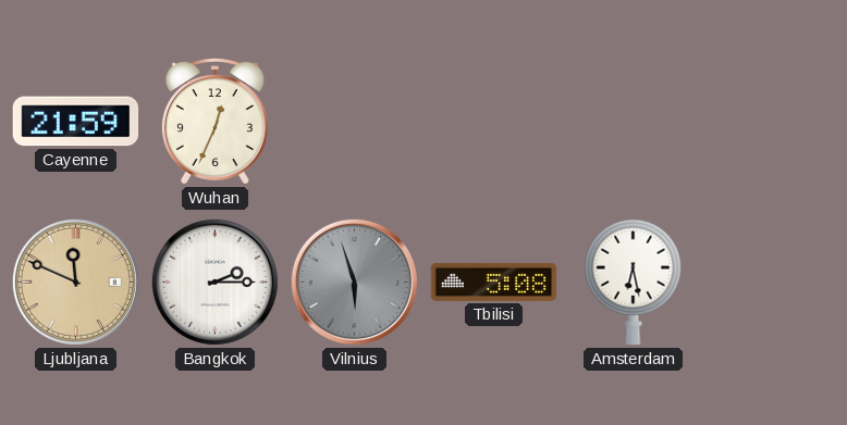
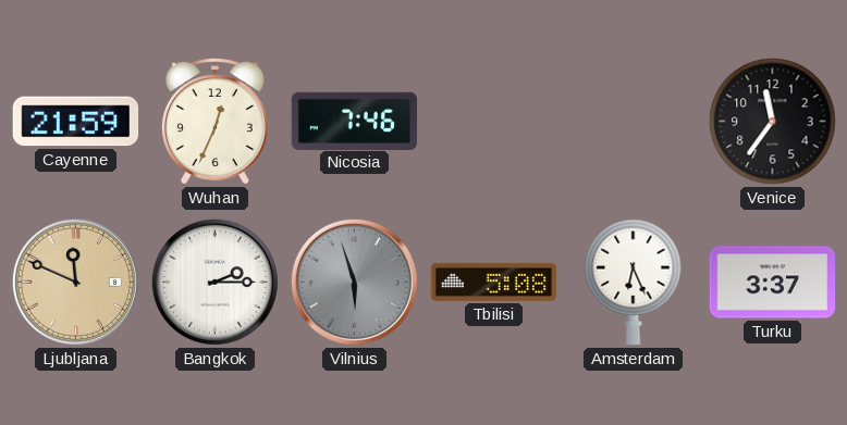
Nicosia: none -> 7:46
Venice: none -> 11:36
Amsterdam: 6:28 -> 6:26
Turku: none -> 3:37
